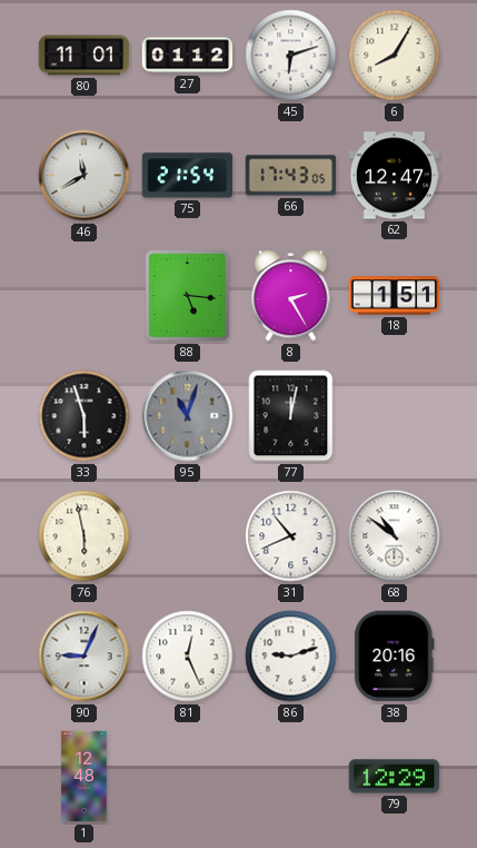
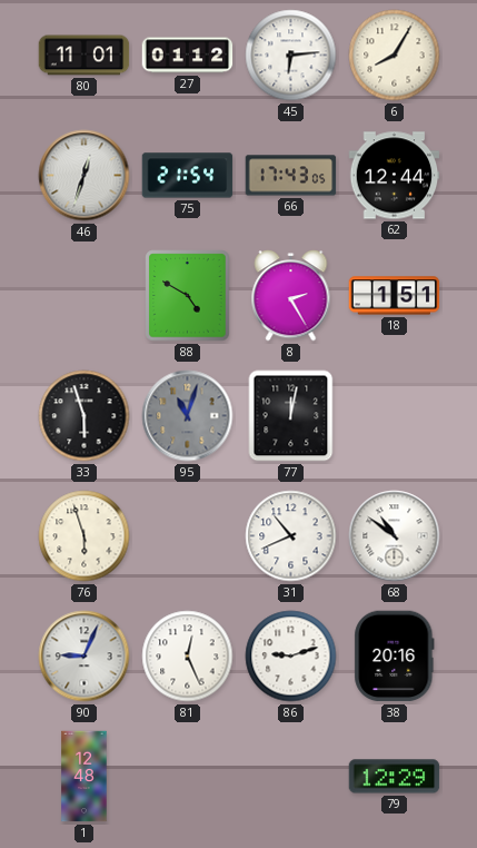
45: 6:12 -> 6:14
46: 11:40 -> 12:33
62: 12:47 -> 12:44
88: 5:16 -> 4:50
76: 5:58 -> 5:57
